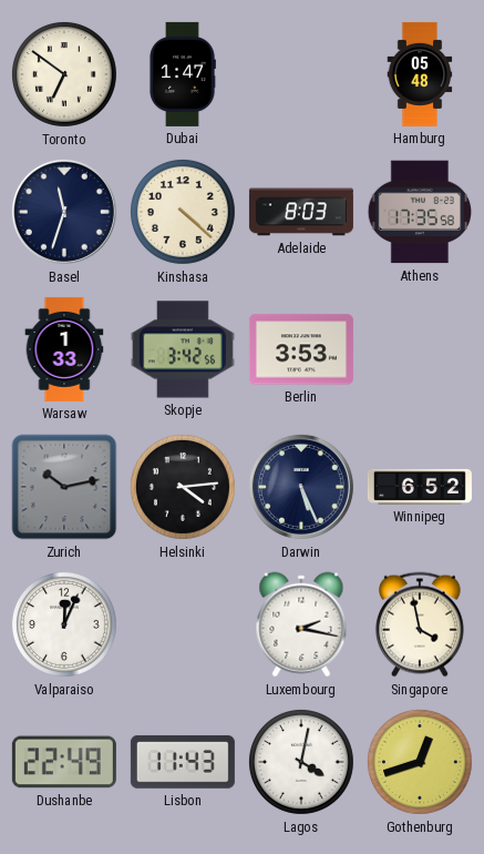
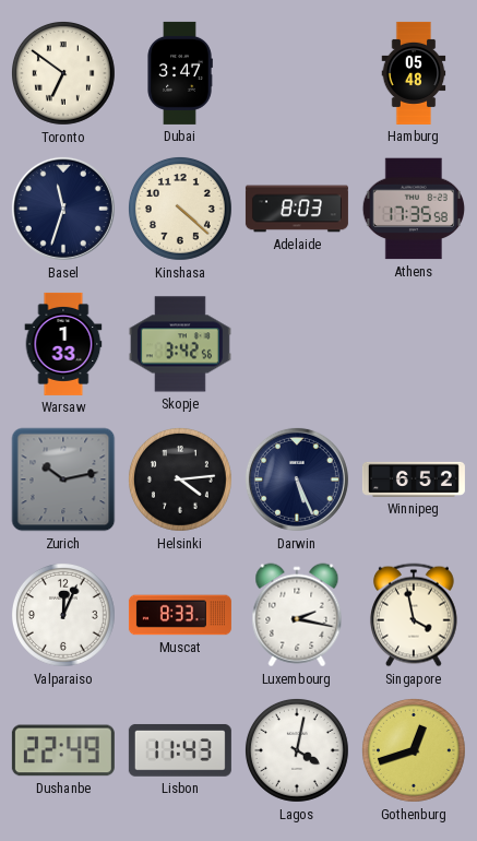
Dubai: 1:47 -> 3:47
Berlin: 3:53 -> none
Muscat: none -> 8:33
